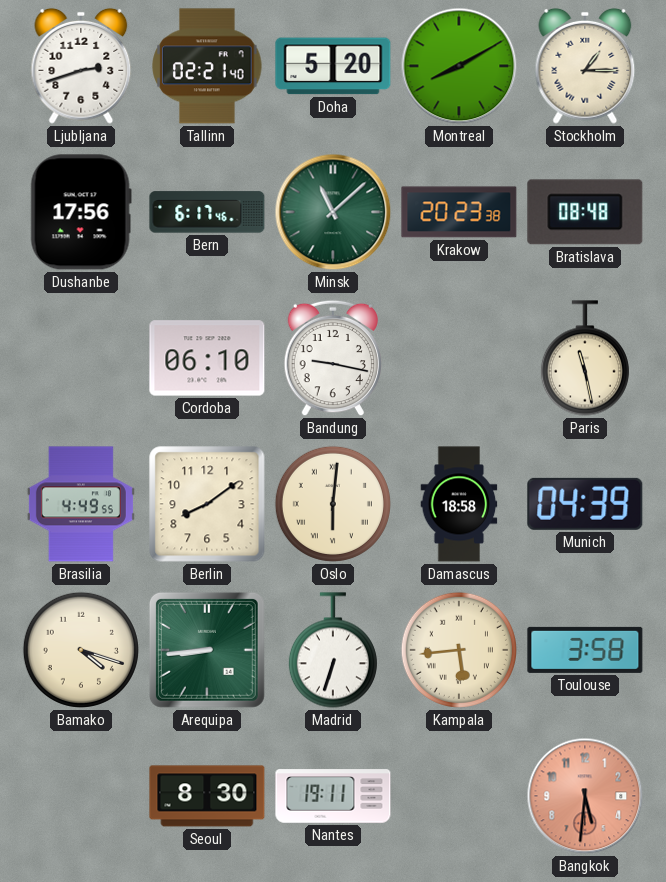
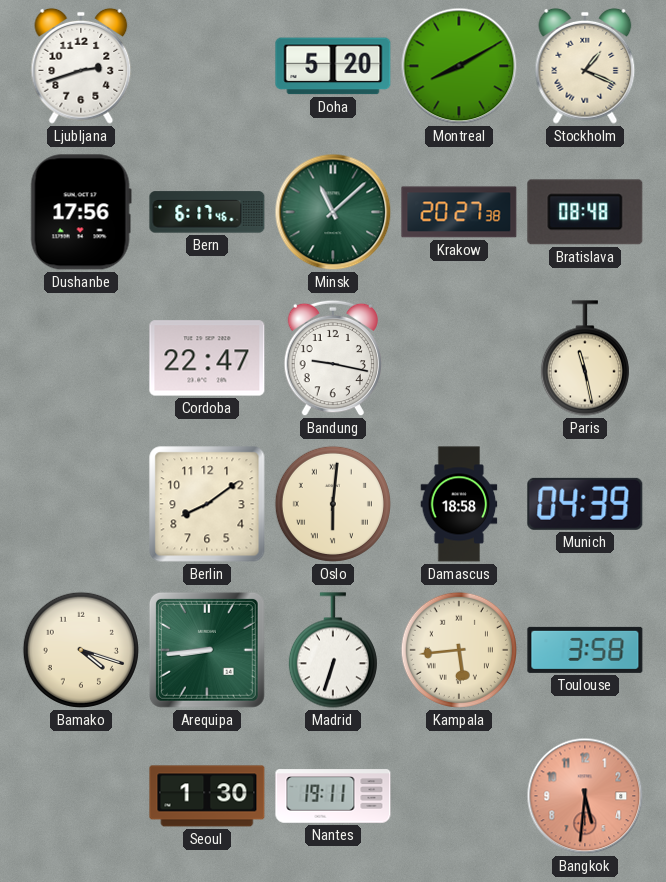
Tallinn: 02:21 -> none
Stockholm: 1:15 -> 1:19
Krakow: 20:23 -> 20:27
Cordoba: 06:10 -> 22:47
Brasilia: 4:49 -> none
Seoul: 8:30 -> 1:30
